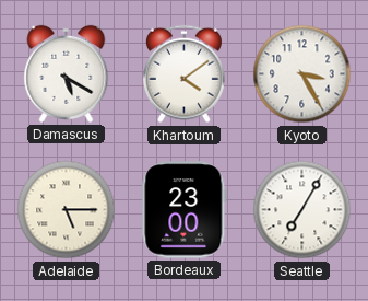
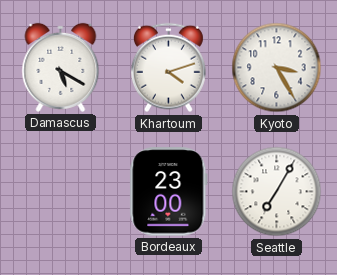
Khartoum: 4:09 -> 4:12
Adelaide: 5:15 -> none
